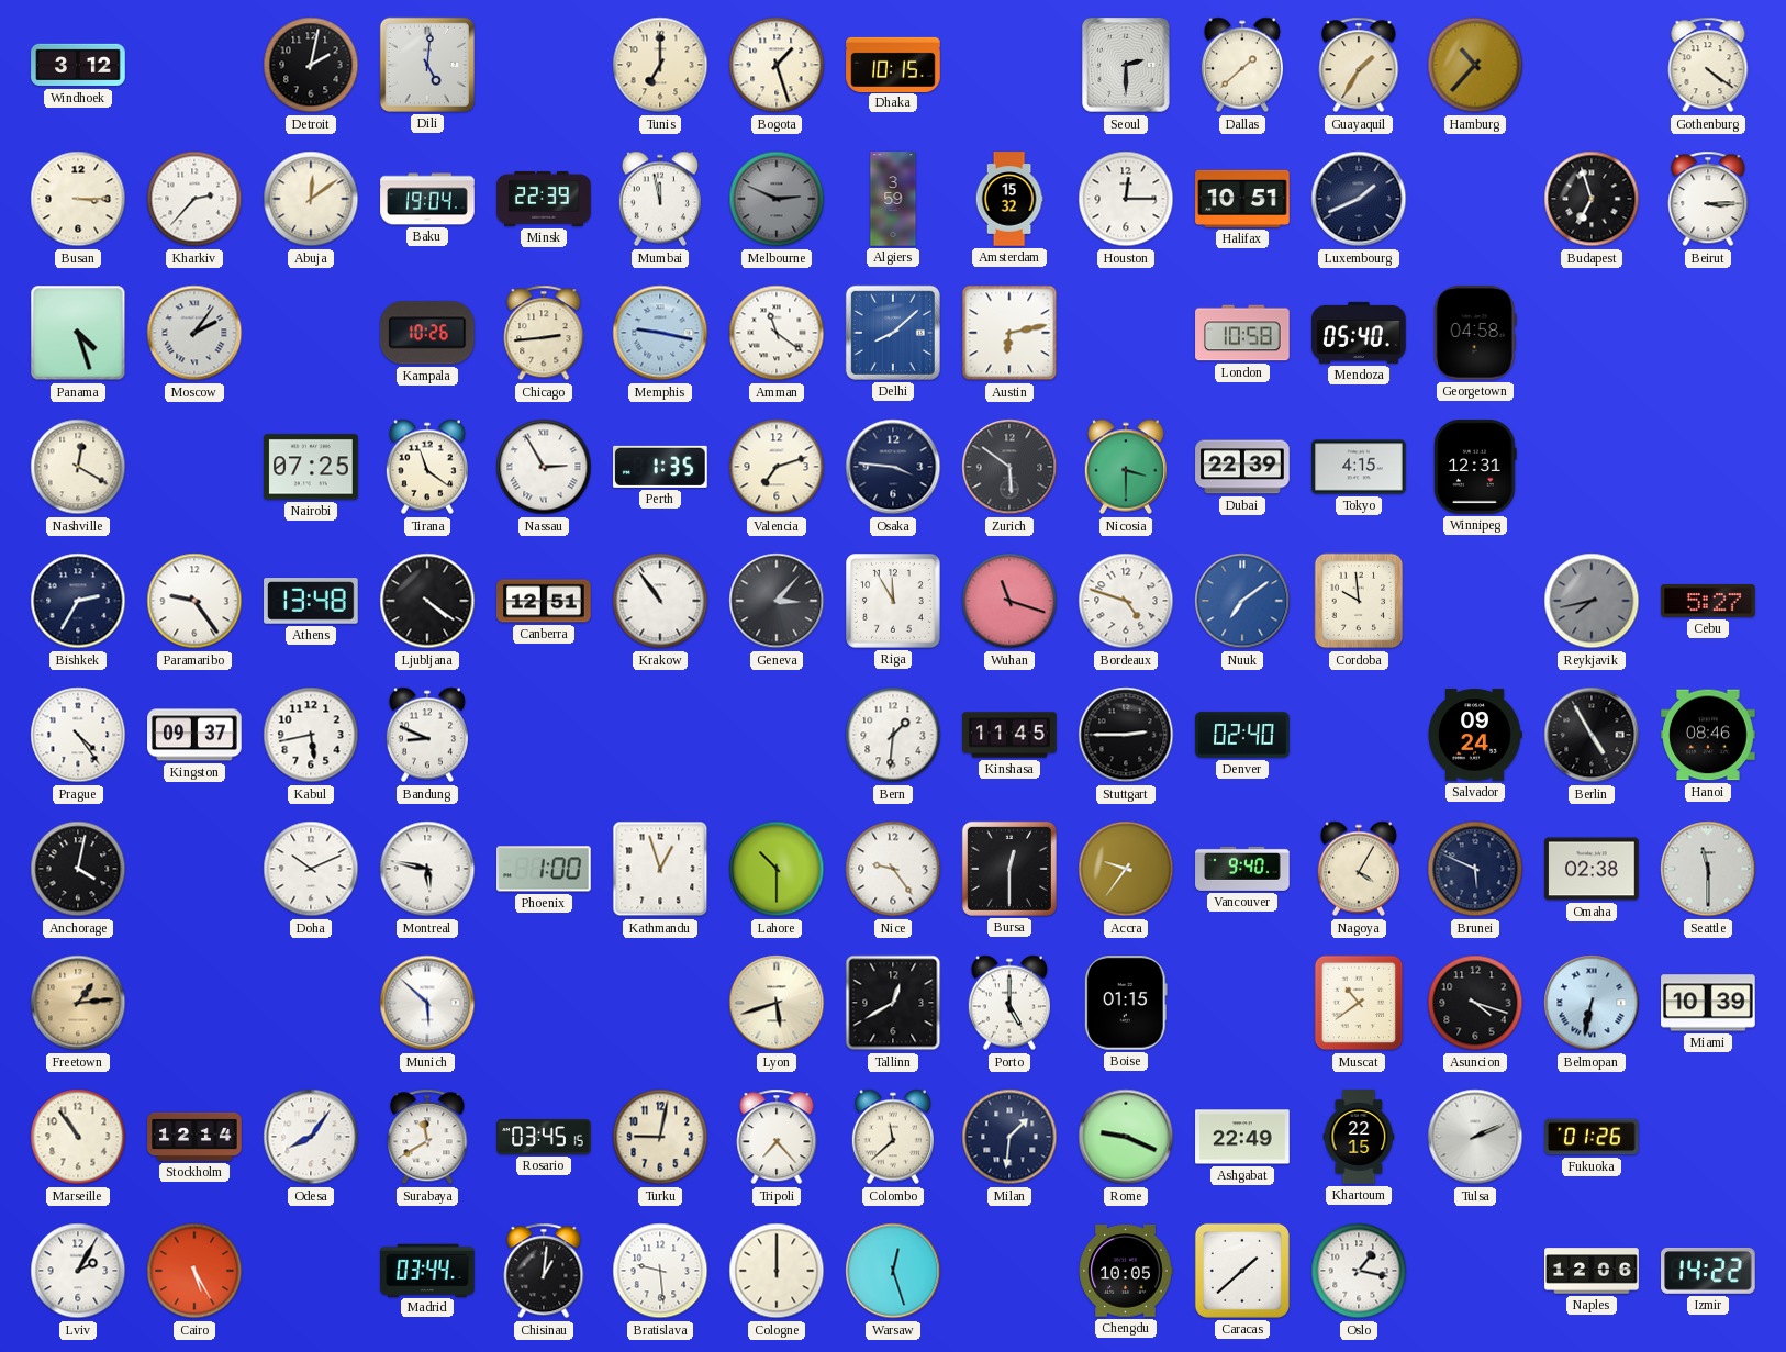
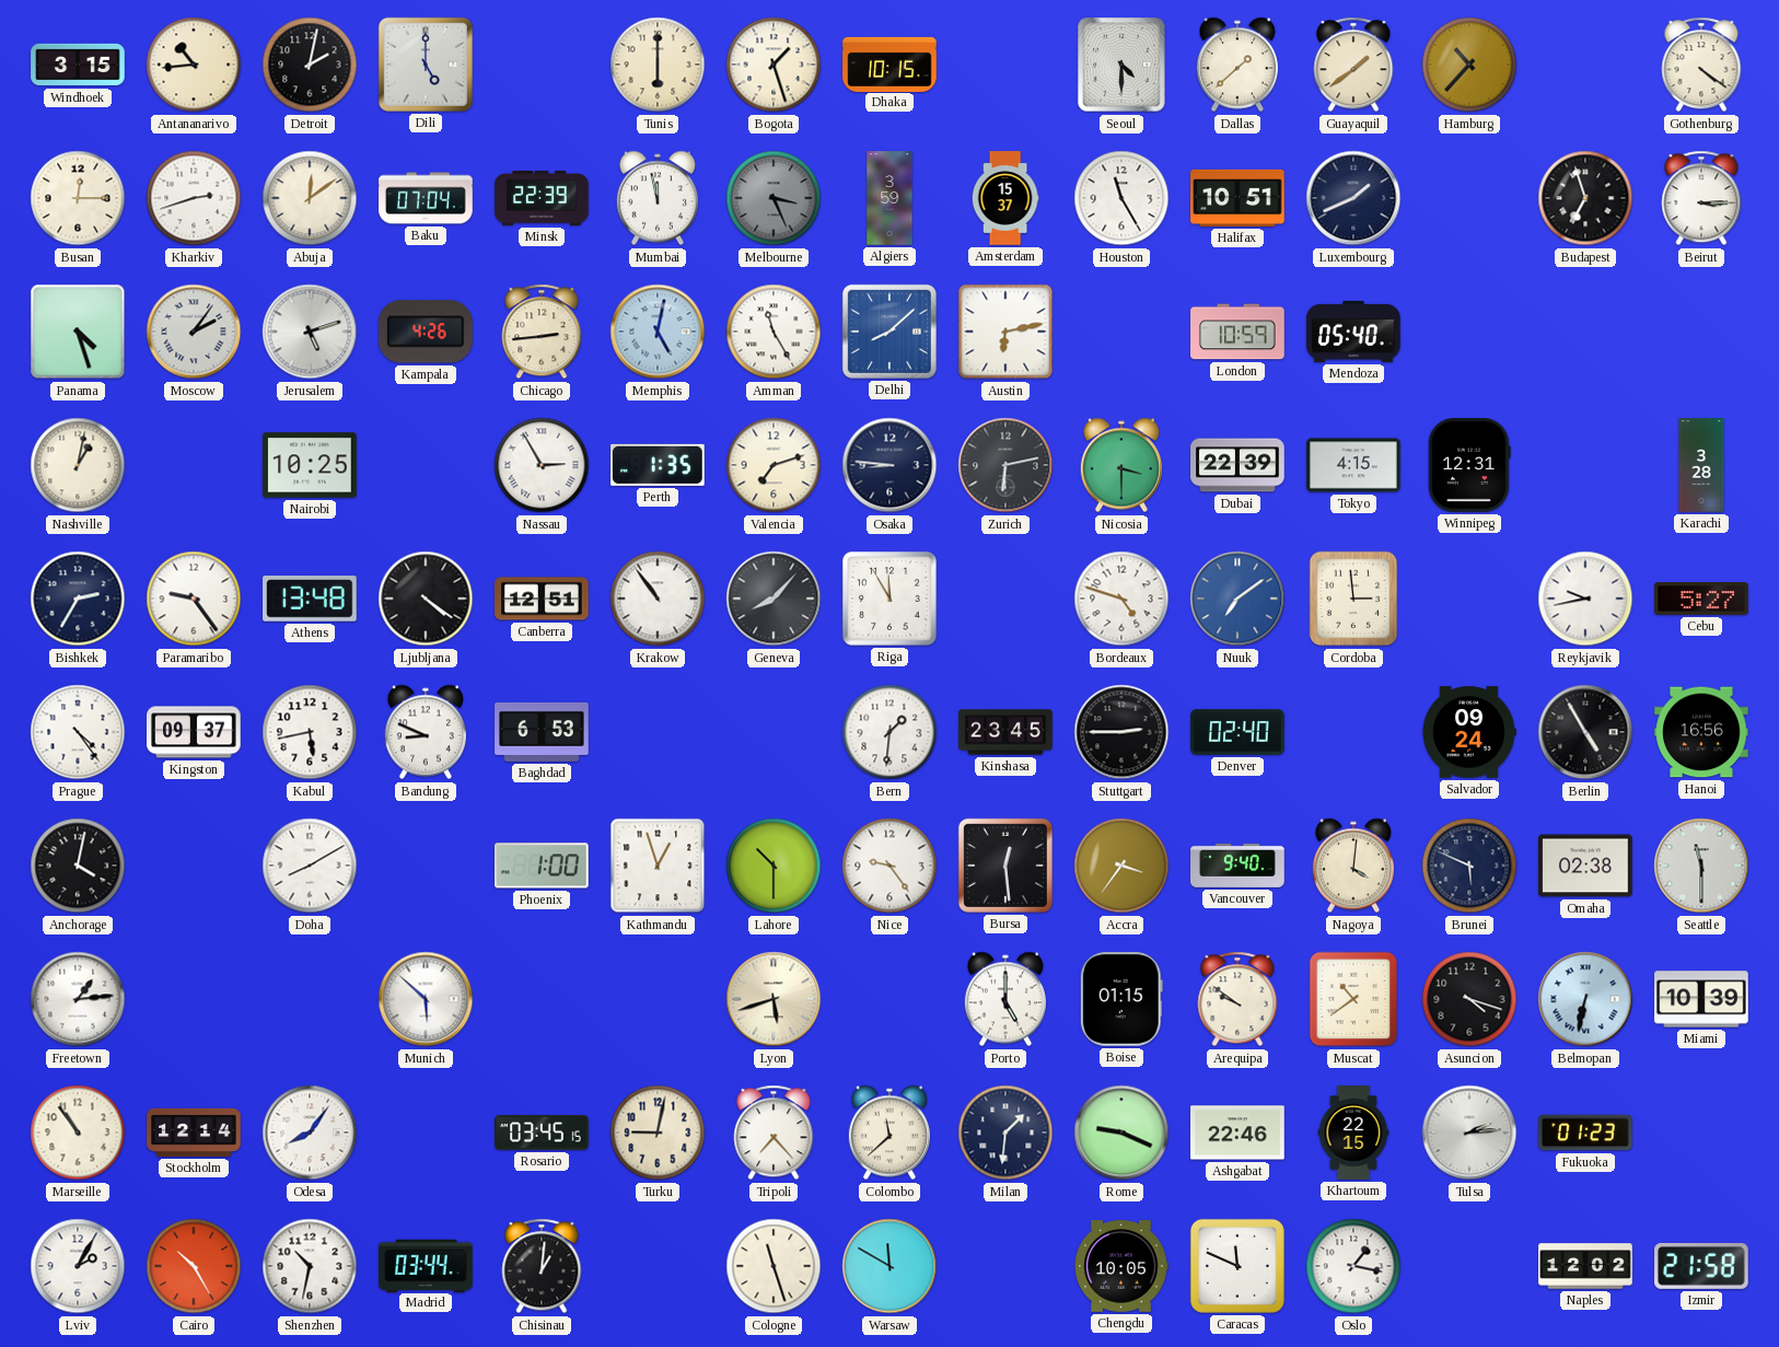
Windhoek: 3:12 -> 3:15
Antananarivo: none -> 10:44
Dili: 5:01 -> 5:00
Tunis: 7:00 -> 6:00
Seoul: 2:30 -> 4:30
Guayaquil: 1:35 -> 1:39
Busan: 3:15 -> 12:15
Kharkiv: 2:37 -> 2:42
Baku: 19:04 -> 07:04
Melbourne: 2:49 -> 3:26
Amsterdam: 15:32 -> 15:37
Houston: 12:15 -> 11:25
Jerusalem: none -> 5:12
Kampala: 10:26 -> 4:26
Memphis: 9:17 -> 5:02
Amman: 11:21 -> 11:25
London: 10:58 -> 10:59
Georgetown: 04:58 -> none
Nashville: 12:20 -> 1:02
Nairobi: 07:25 -> 10:25
Tirana: 11:21 -> none
Osaka: 3:46 -> 8:46
Zurich: 5:51 -> 6:13
Karachi: none -> 3:28
Geneva: 3:07 -> 8:07
Wuhan: 11:18 -> none
Cordoba: 9:59 -> 2:59
Reykjavik: 7:43 -> 9:43
Reykjavik dial: grey -> white
Baghdad: none -> 6:53
Kinshasa: 11:45 -> 23:45
Hanoi: 08:46 -> 16:56
Doha: 10:11 -> 8:10
Montreal: 5:47 -> none
Bursa: 12:30 -> 12:29
Accra: 9:36 -> 3:36
Nagoya: 4:05 -> 4:01
Freetown dial: champagne -> white
Tallinn: 12:40 -> none
Arequipa: none -> 9:51
Surabaya: 11:40 -> none
Ashgabat: 22:49 -> 22:46
Tulsa: 2:11 -> 2:14
Fukuoka: 01:26 -> 01:23
Cairo: 5:25 -> 10:25
Shenzhen: none -> 10:32
Bratislava: 9:29 -> none
Cologne: 12:00 -> 11:27
Warsaw: 12:27 -> 11:50
Caracas: 1:38 -> 11:49
Naples: 12:06 -> 12:02
Izmir: 14:22 -> 21:58
